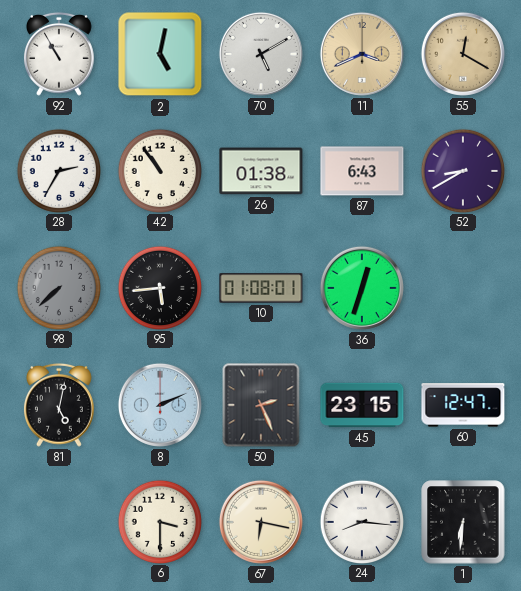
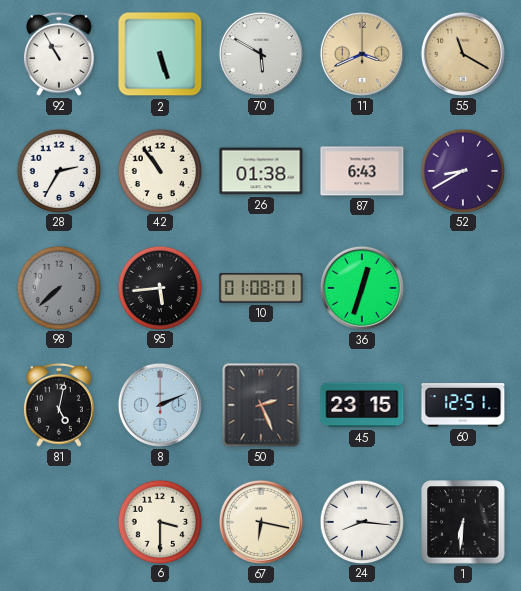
2: 5:02 -> 5:27
70: 5:10 -> 5:50
55: 12:20 -> 11:20
60: 12:47 -> 12:51
